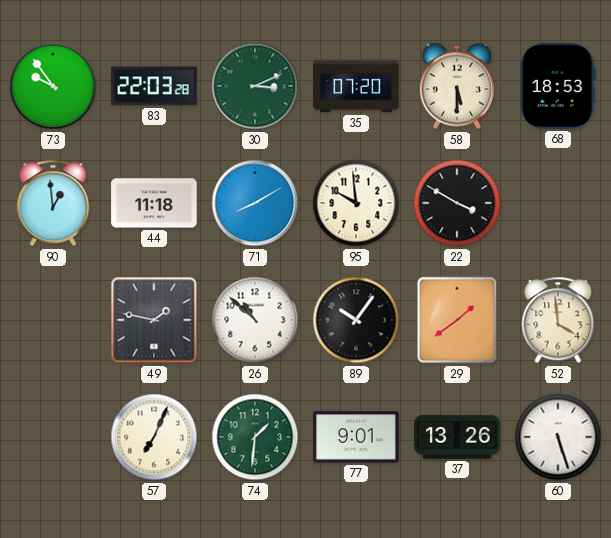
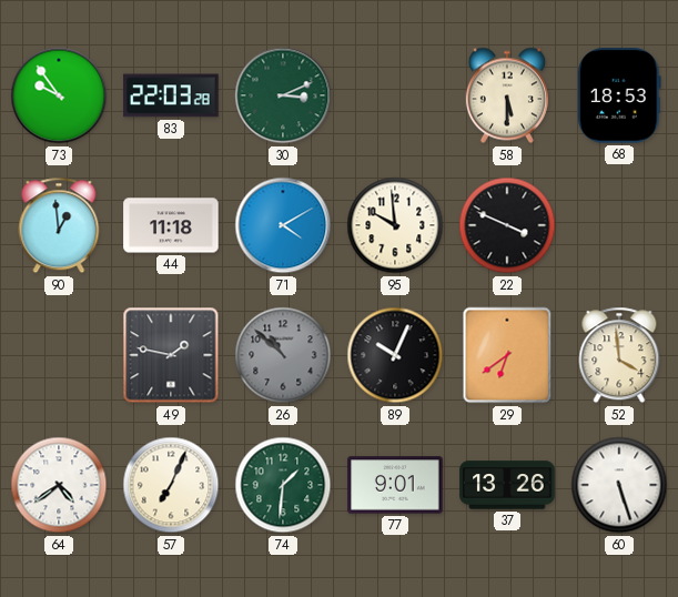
35: 07:20 -> none
71: 8:10 -> 4:10
22: 3:50 -> 3:49
26 dial: white -> grey
89: 10:06 -> 10:04
29: 1:39 -> 6:39
64: none -> 4:39
